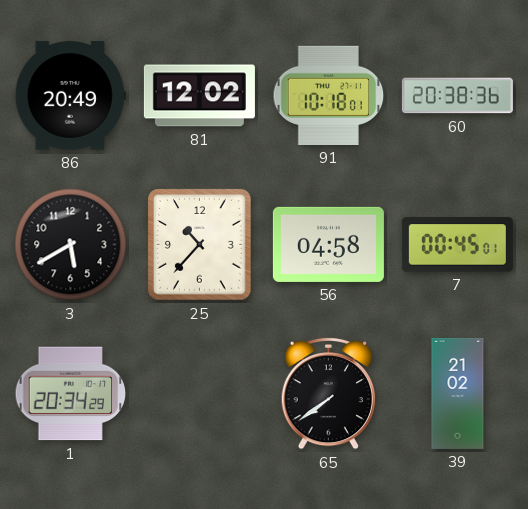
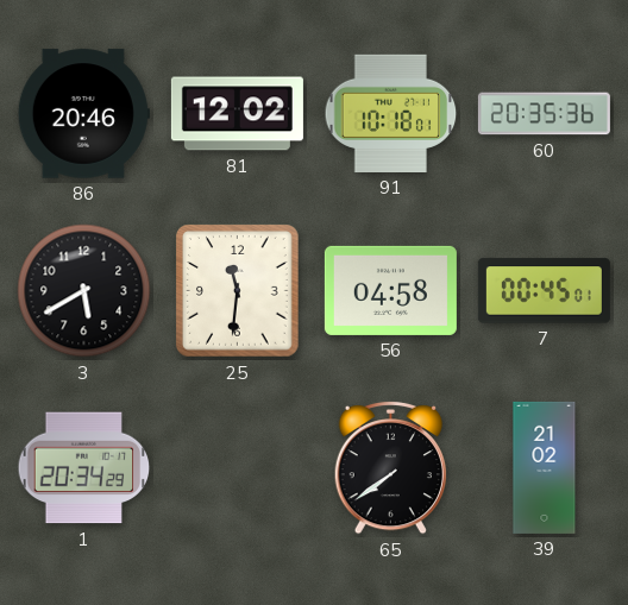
86: 20:49 -> 20:46
60: 20:38 -> 20:35
25: 10:37 -> 11:31
